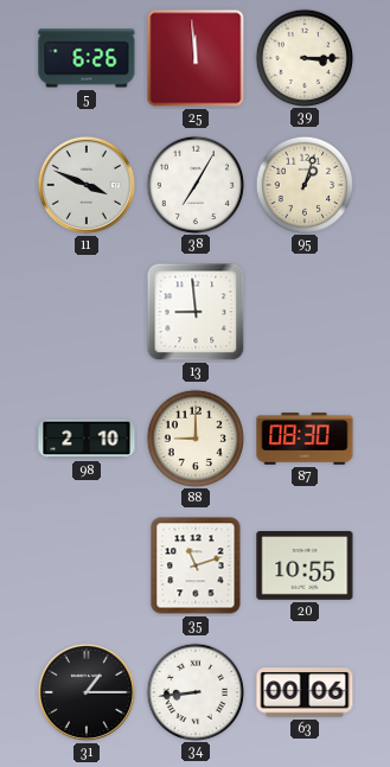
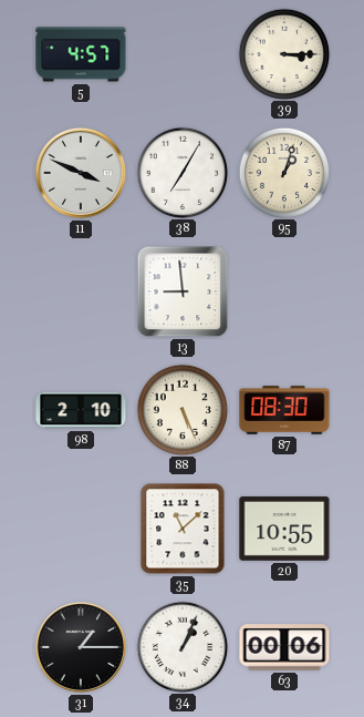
5: 6:26 -> 4:57
25: 11:59 -> none
88: 9:00 -> 5:26
35: 11:12 -> 11:08
34: 8:44 -> 1:04
